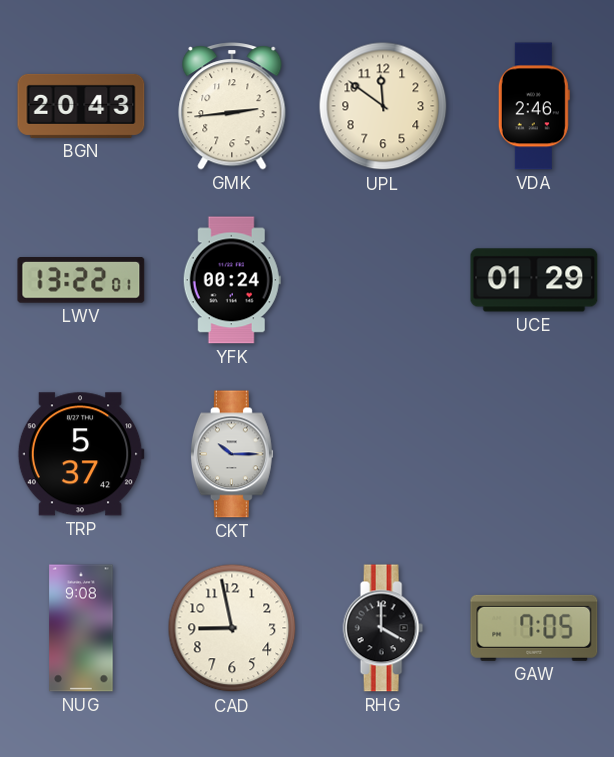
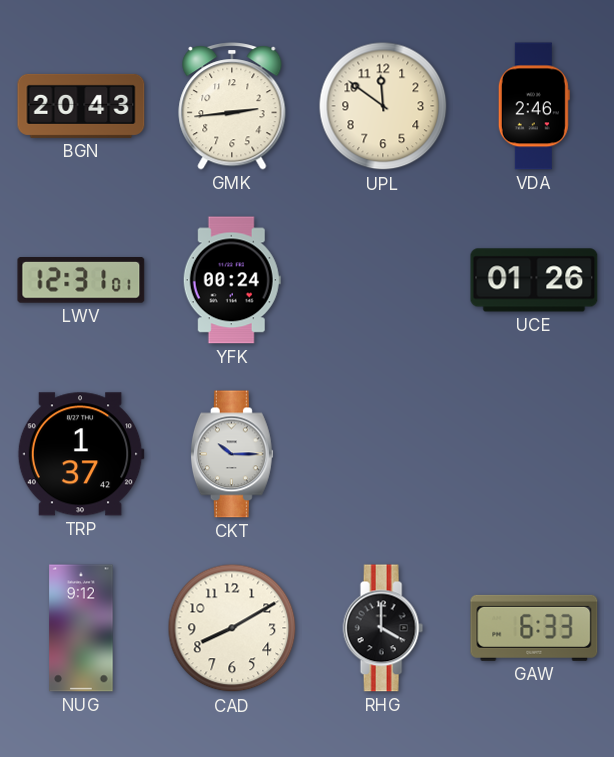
LWV: 13:22 -> 12:31
UCE: 01:29 -> 01:26
TRP: 5:37 -> 1:37
NUG: 9:08 -> 9:12
CAD: 8:58 -> 8:10
GAW: 7:05 -> 6:33
